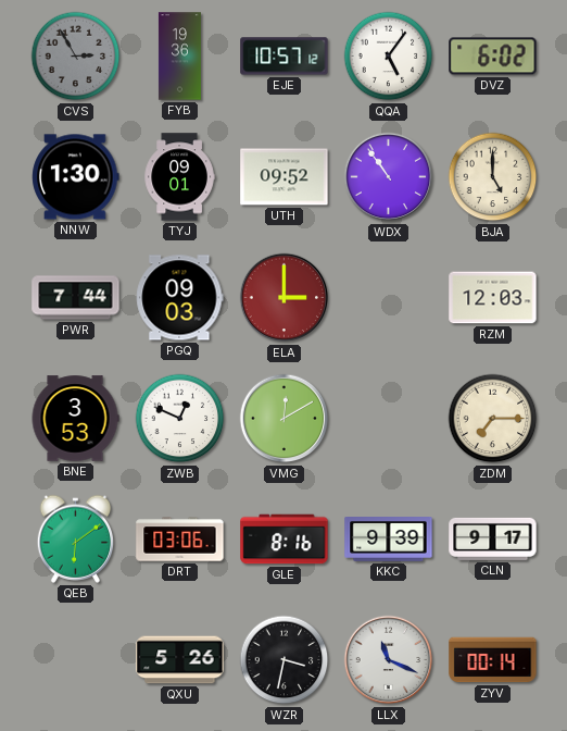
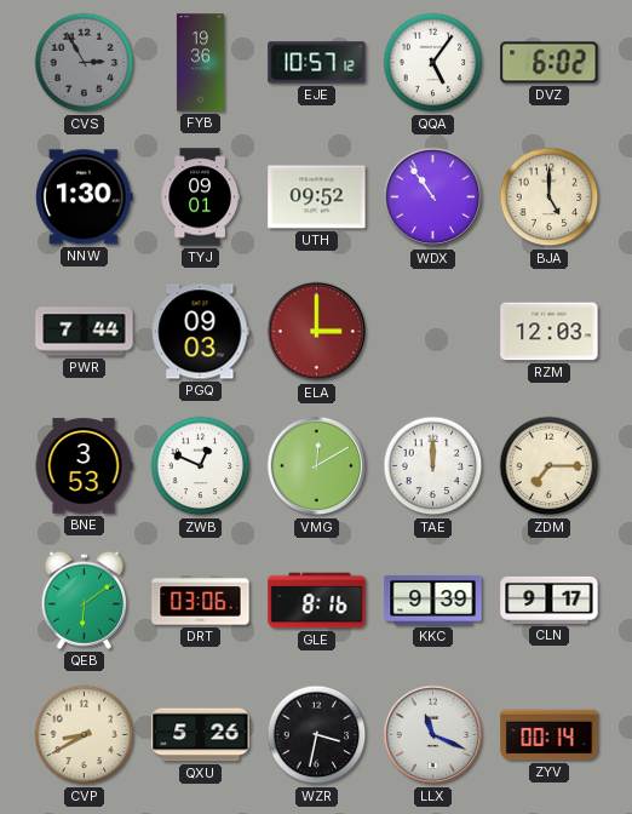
TAE: none -> 12:00
CVP: none -> 8:40
